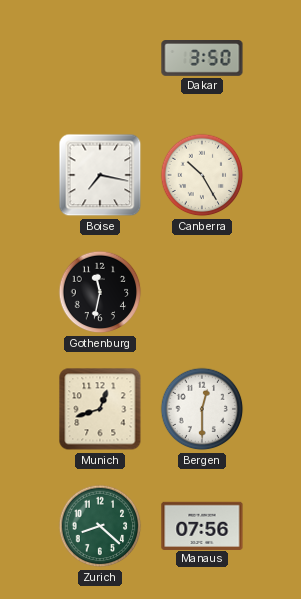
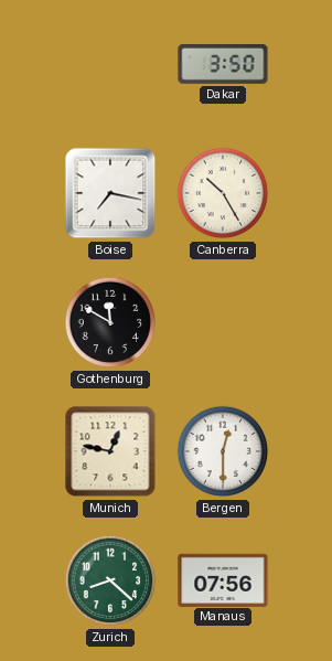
Gothenburg: 11:32 -> 11:50
Munich: 12:42 -> 12:47
